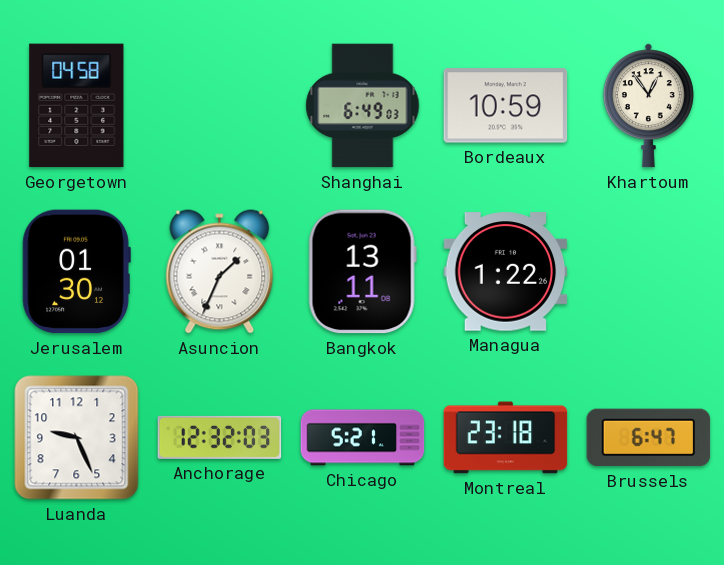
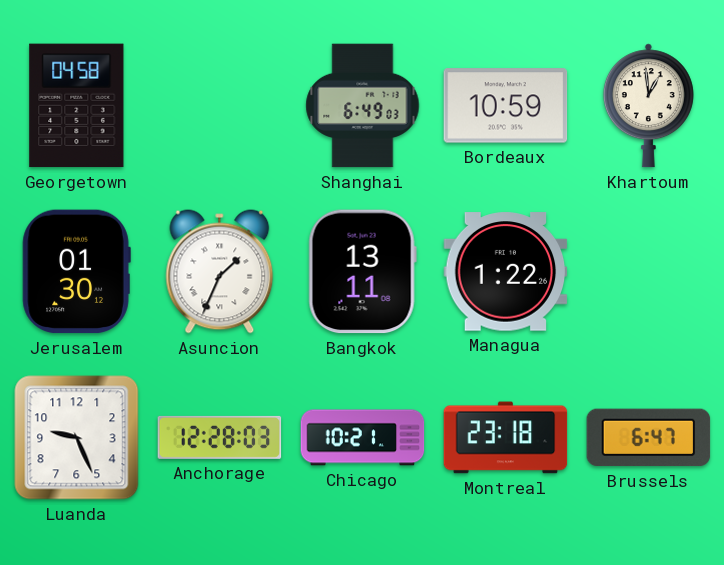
Khartoum: 12:54 -> 12:59
Anchorage: 12:32 -> 12:28
Chicago: 5:21 -> 10:21
